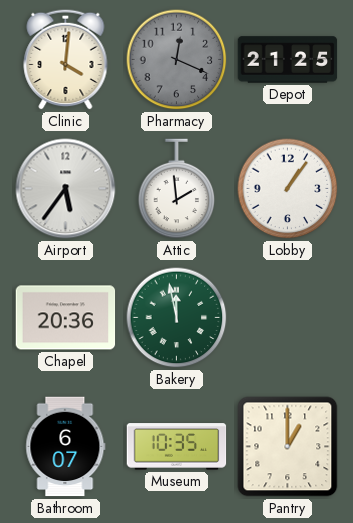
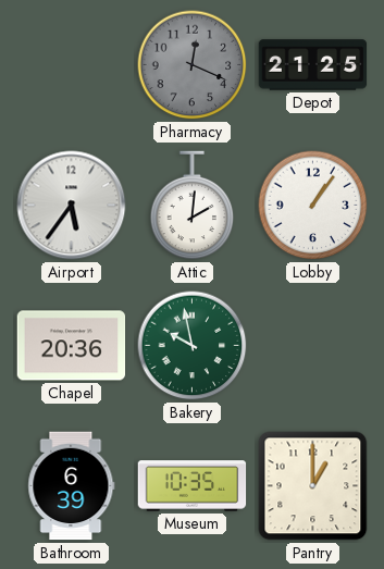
Clinic: 4:01 -> none
Attic: 1:59 -> 2:01
Bakery: 11:58 -> 9:58
Bathroom: 6:07 -> 6:39
